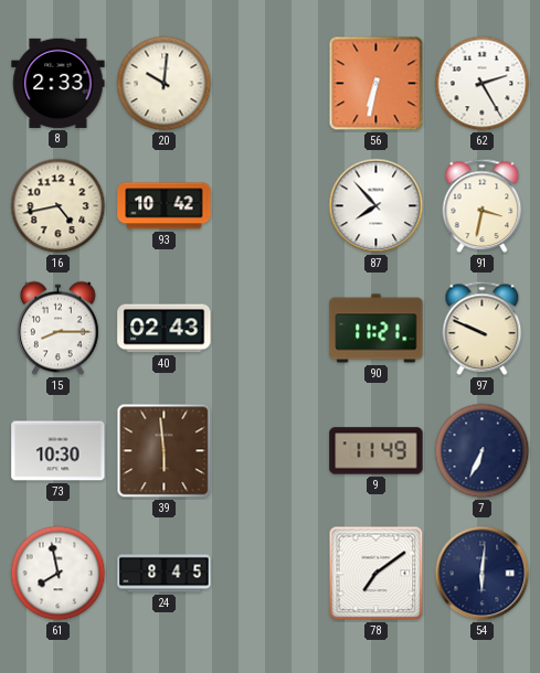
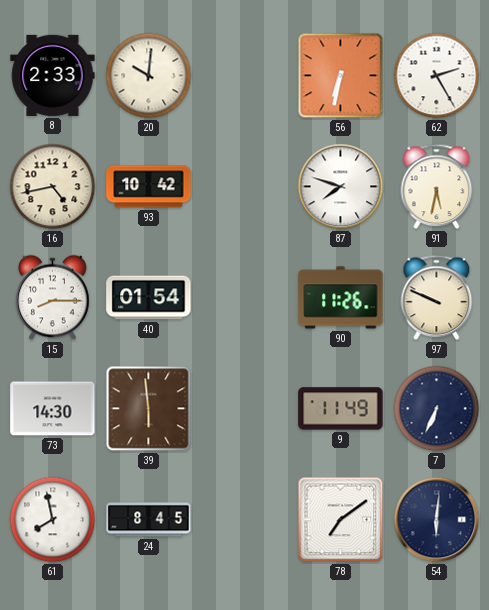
87: 7:53 -> 7:48
91: 3:32 -> 5:32
40: 02:43 -> 01:54
90: 11:21 -> 11:26
73: 10:30 -> 14:30
